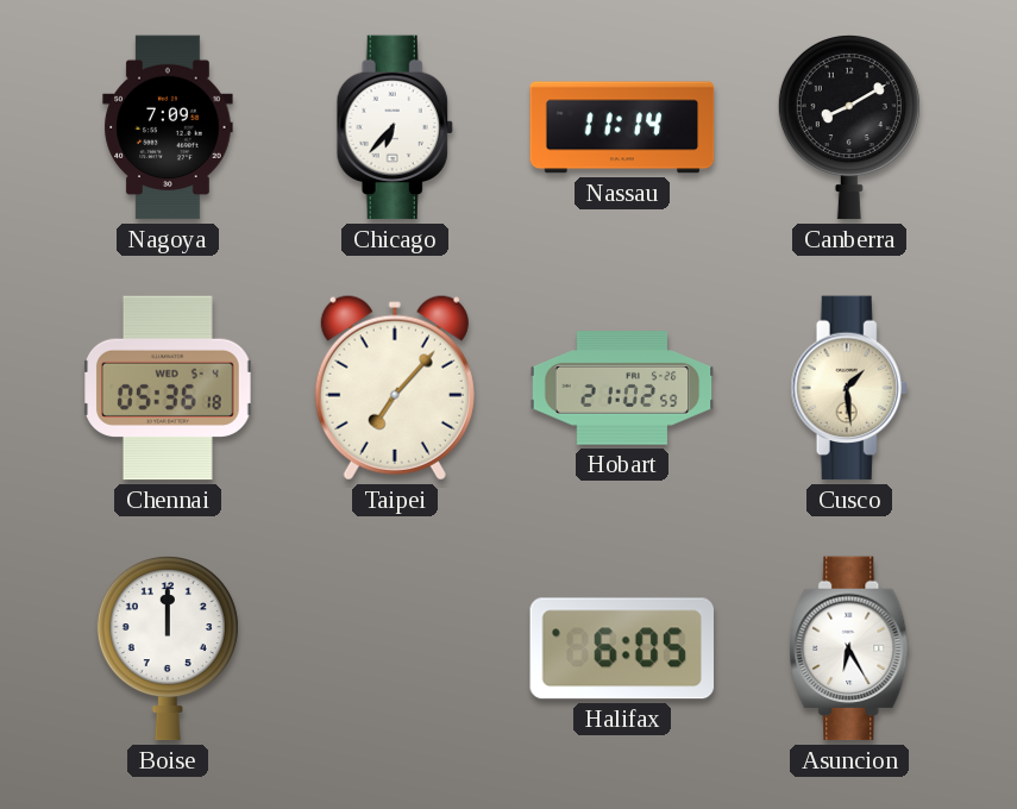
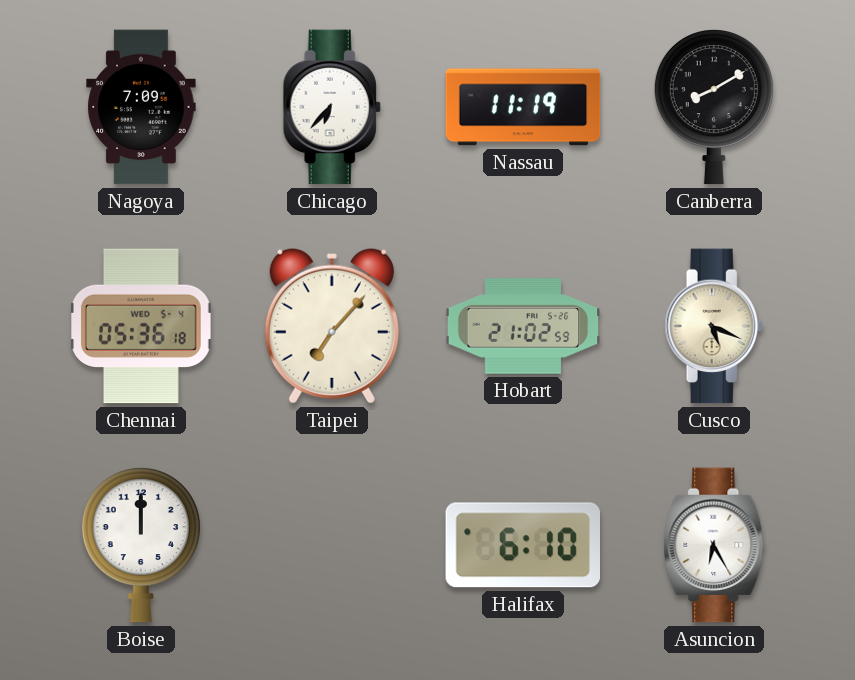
Nassau: 11:14 -> 11:19
Cusco: 1:29 -> 5:19
Halifax: 6:05 -> 6:10
